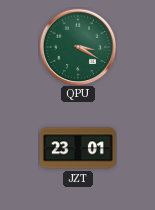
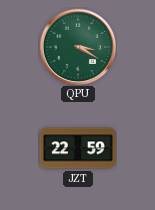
JZT: 23:01 -> 22:59
